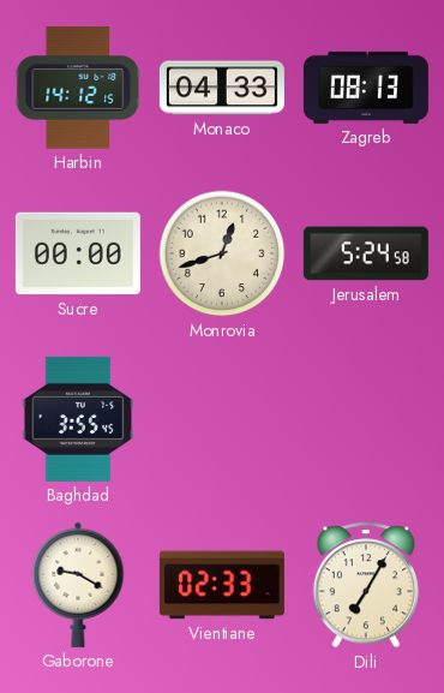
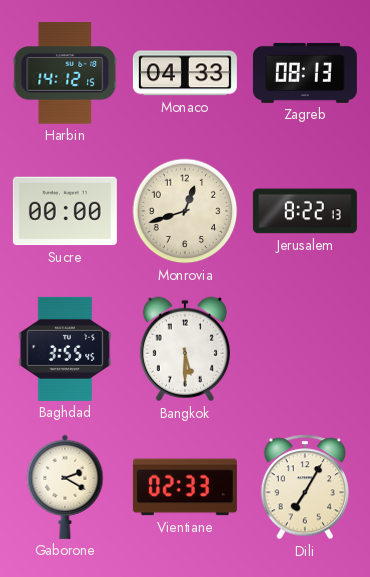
Jerusalem: 5:24 -> 8:22
Bangkok: none -> 5:30
Gaborone: 9:20 -> 2:20
